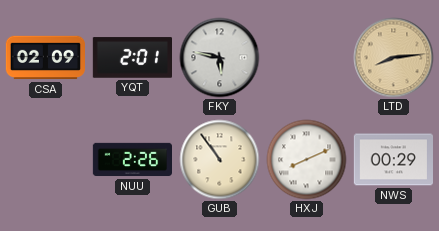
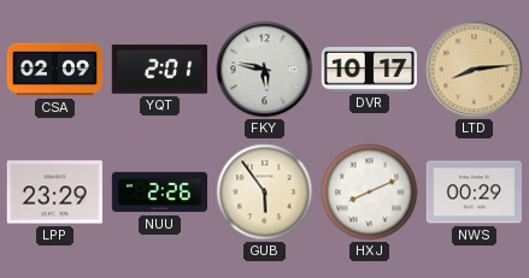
DVR: none -> 10:17
LPP: none -> 23:29
GUB: 10:54 -> 5:54
